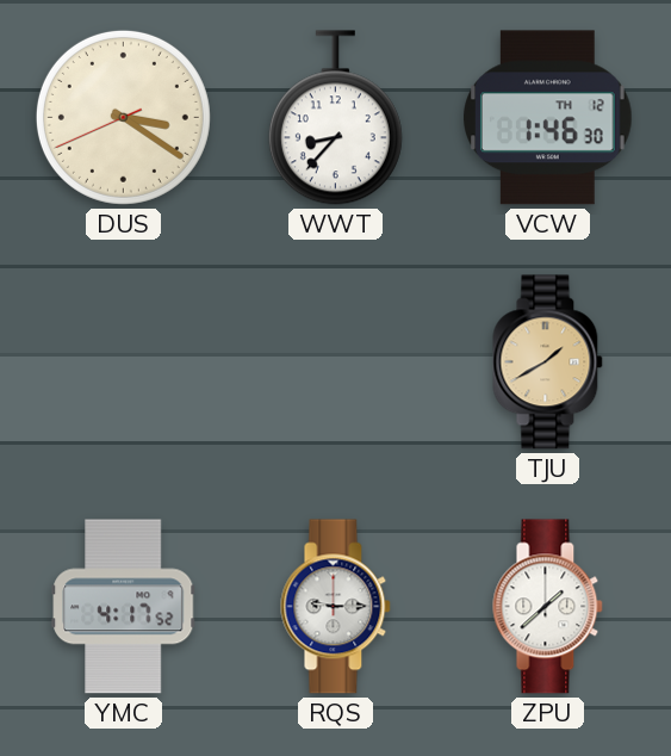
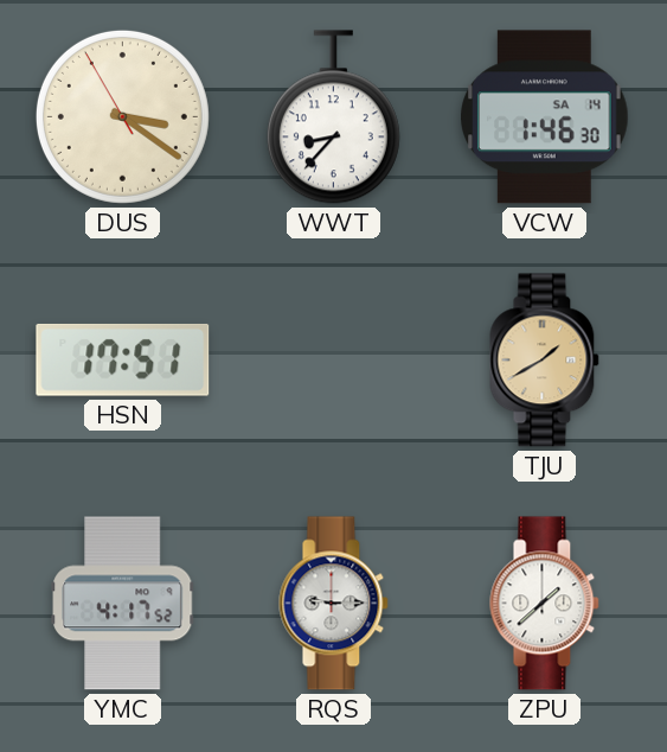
DUS: 3:20:41 -> 3:20:55
VCW date: TH 12 -> SA 14
HSN: none -> 17:51
